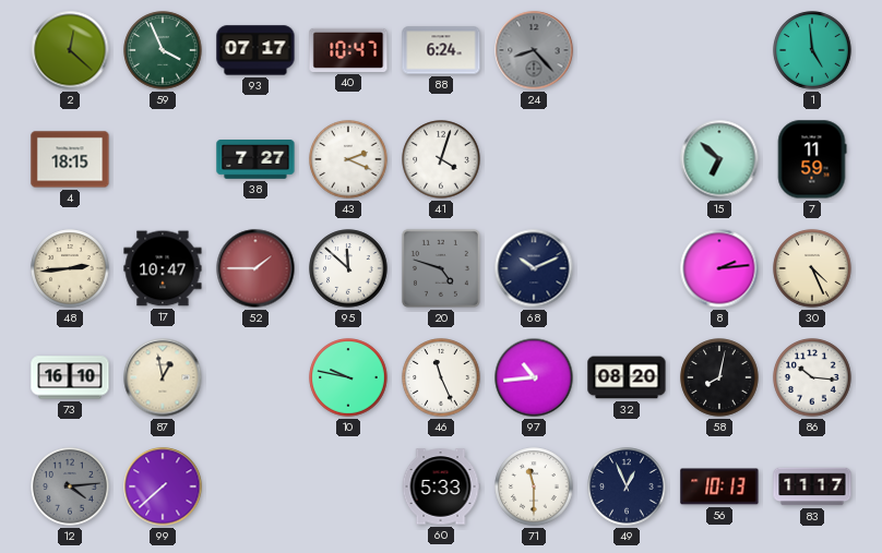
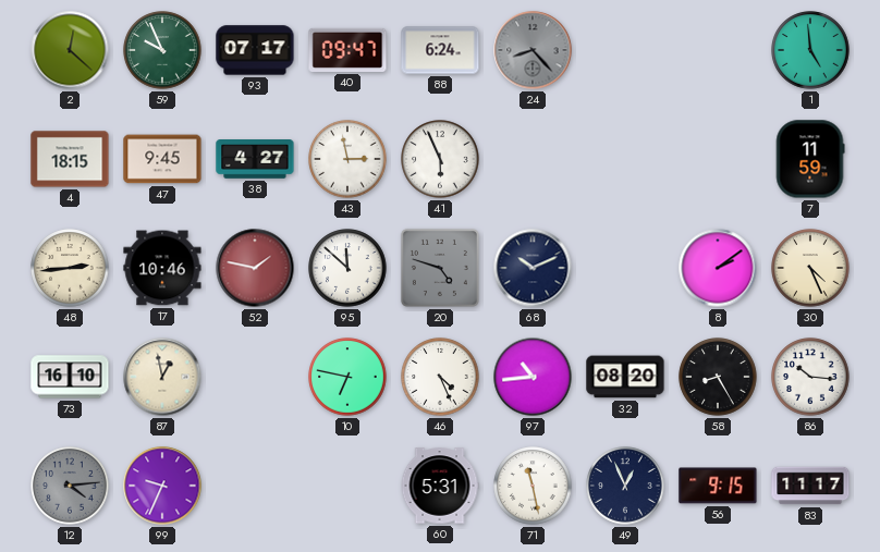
59: 3:56 -> 9:56
40: 10:47 -> 09:47
47: none -> 9:45
38: 7:27 -> 4:27
43: 2:19 -> 2:58
41: 4:03 -> 5:56
15: 6:52 -> none
17: 10:47 -> 10:46
52: 1:45 -> 1:47
8: 2:14 -> 2:09
10: 9:47 -> 6:47
46: 11:26 -> 4:26
58: 8:02 -> 8:25
99: 7:38 -> 9:34
60: 5:33 -> 5:31
71: 11:30 -> 11:28
56: 10:13 -> 9:15
